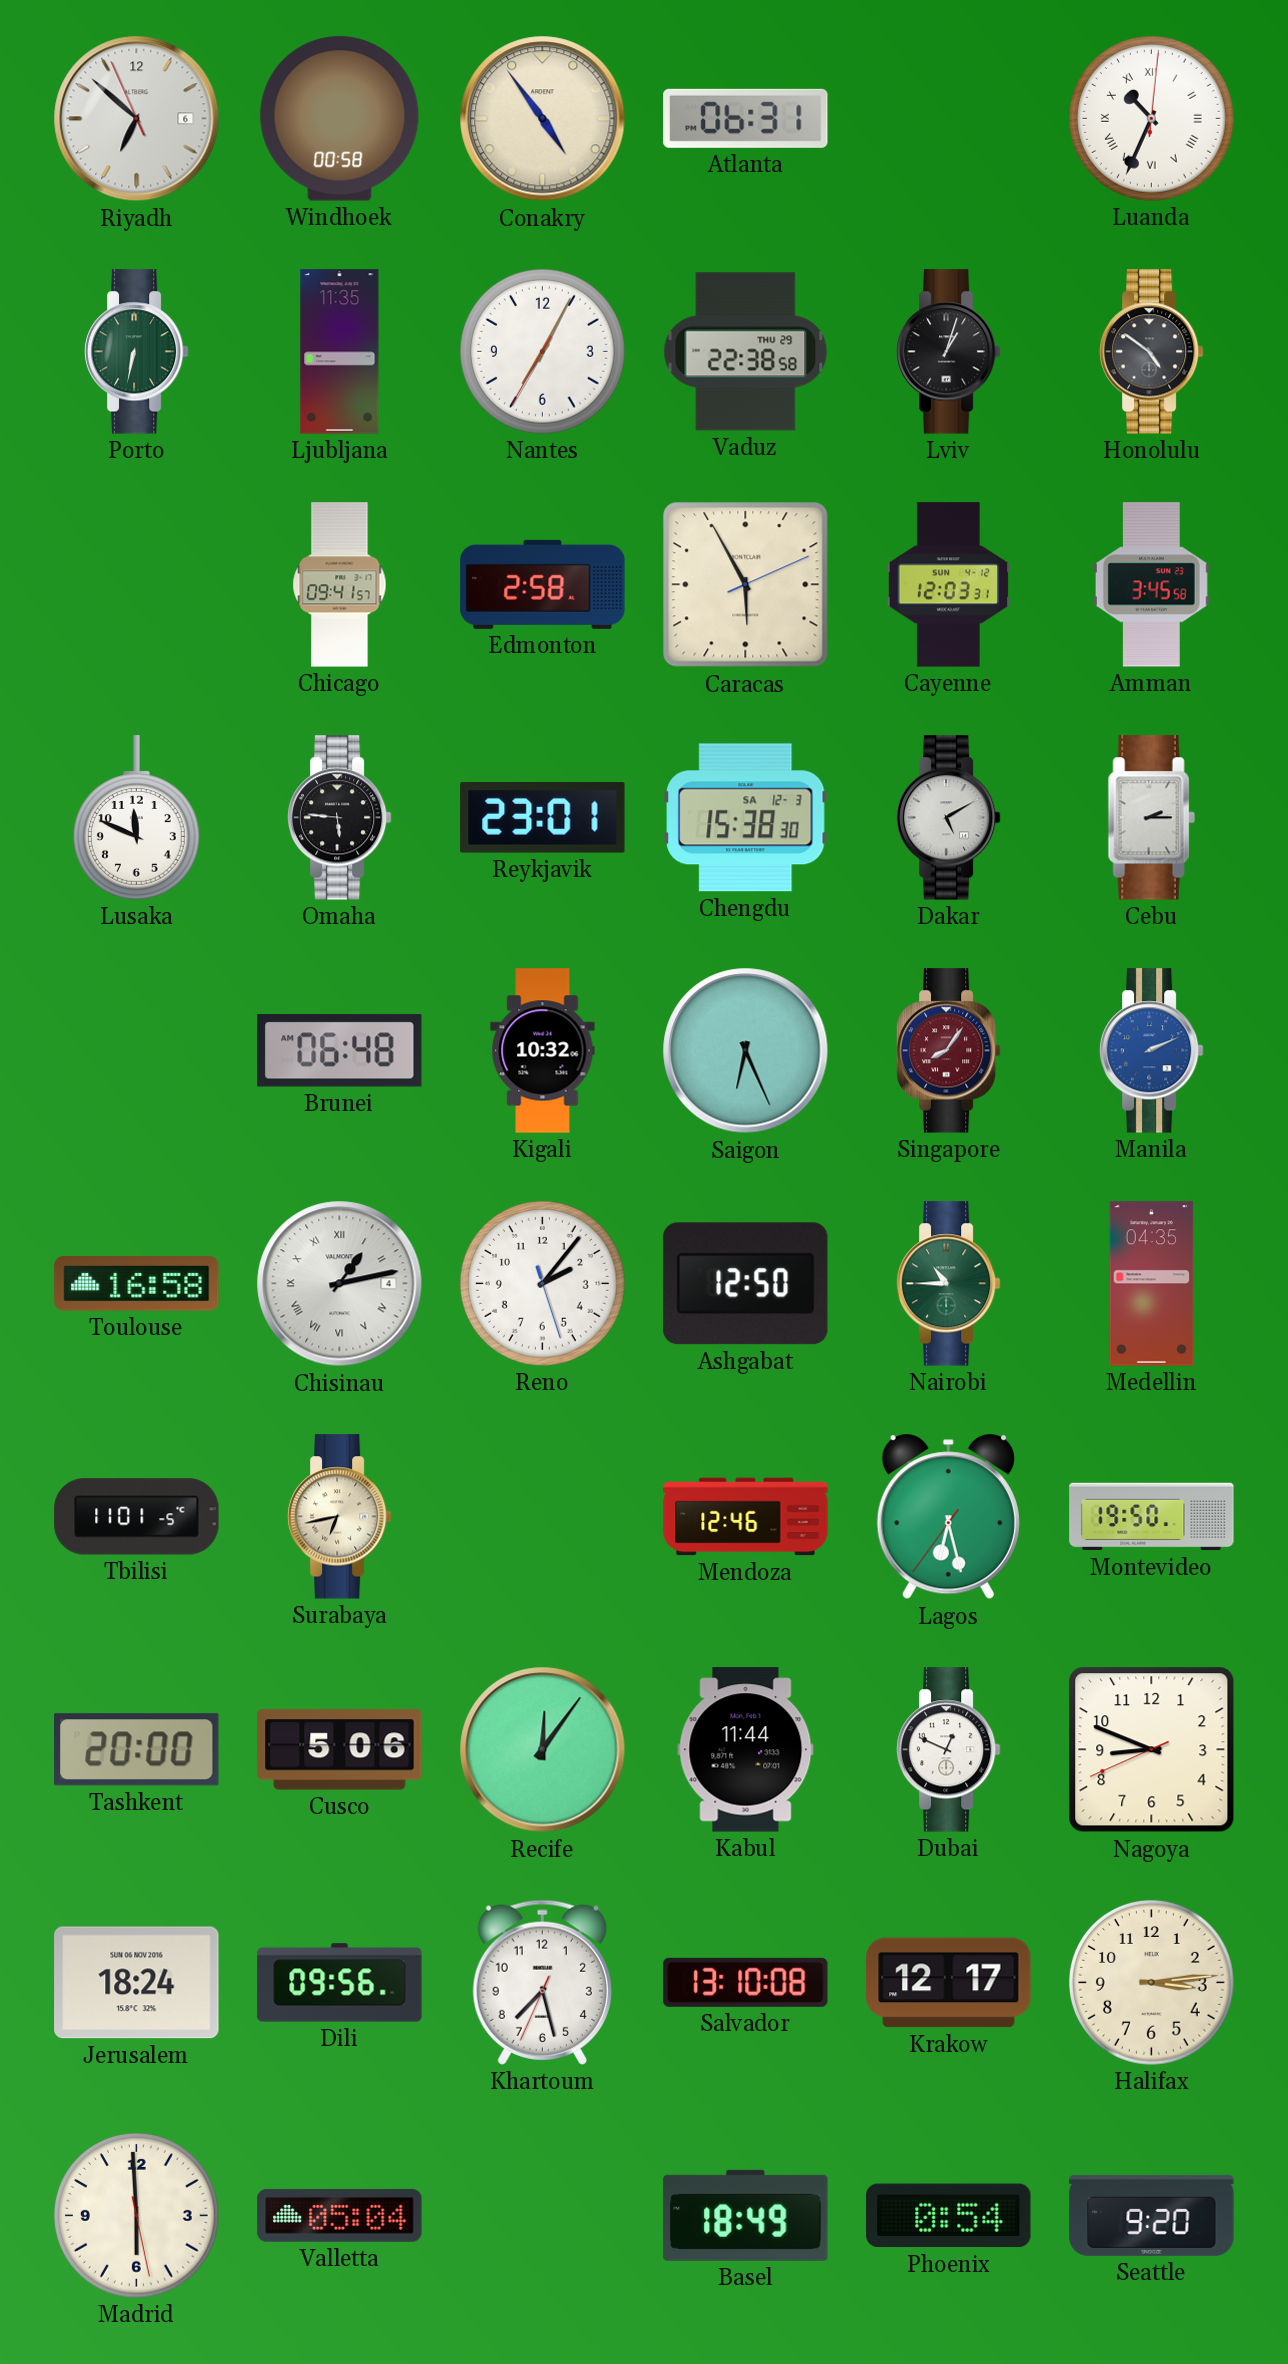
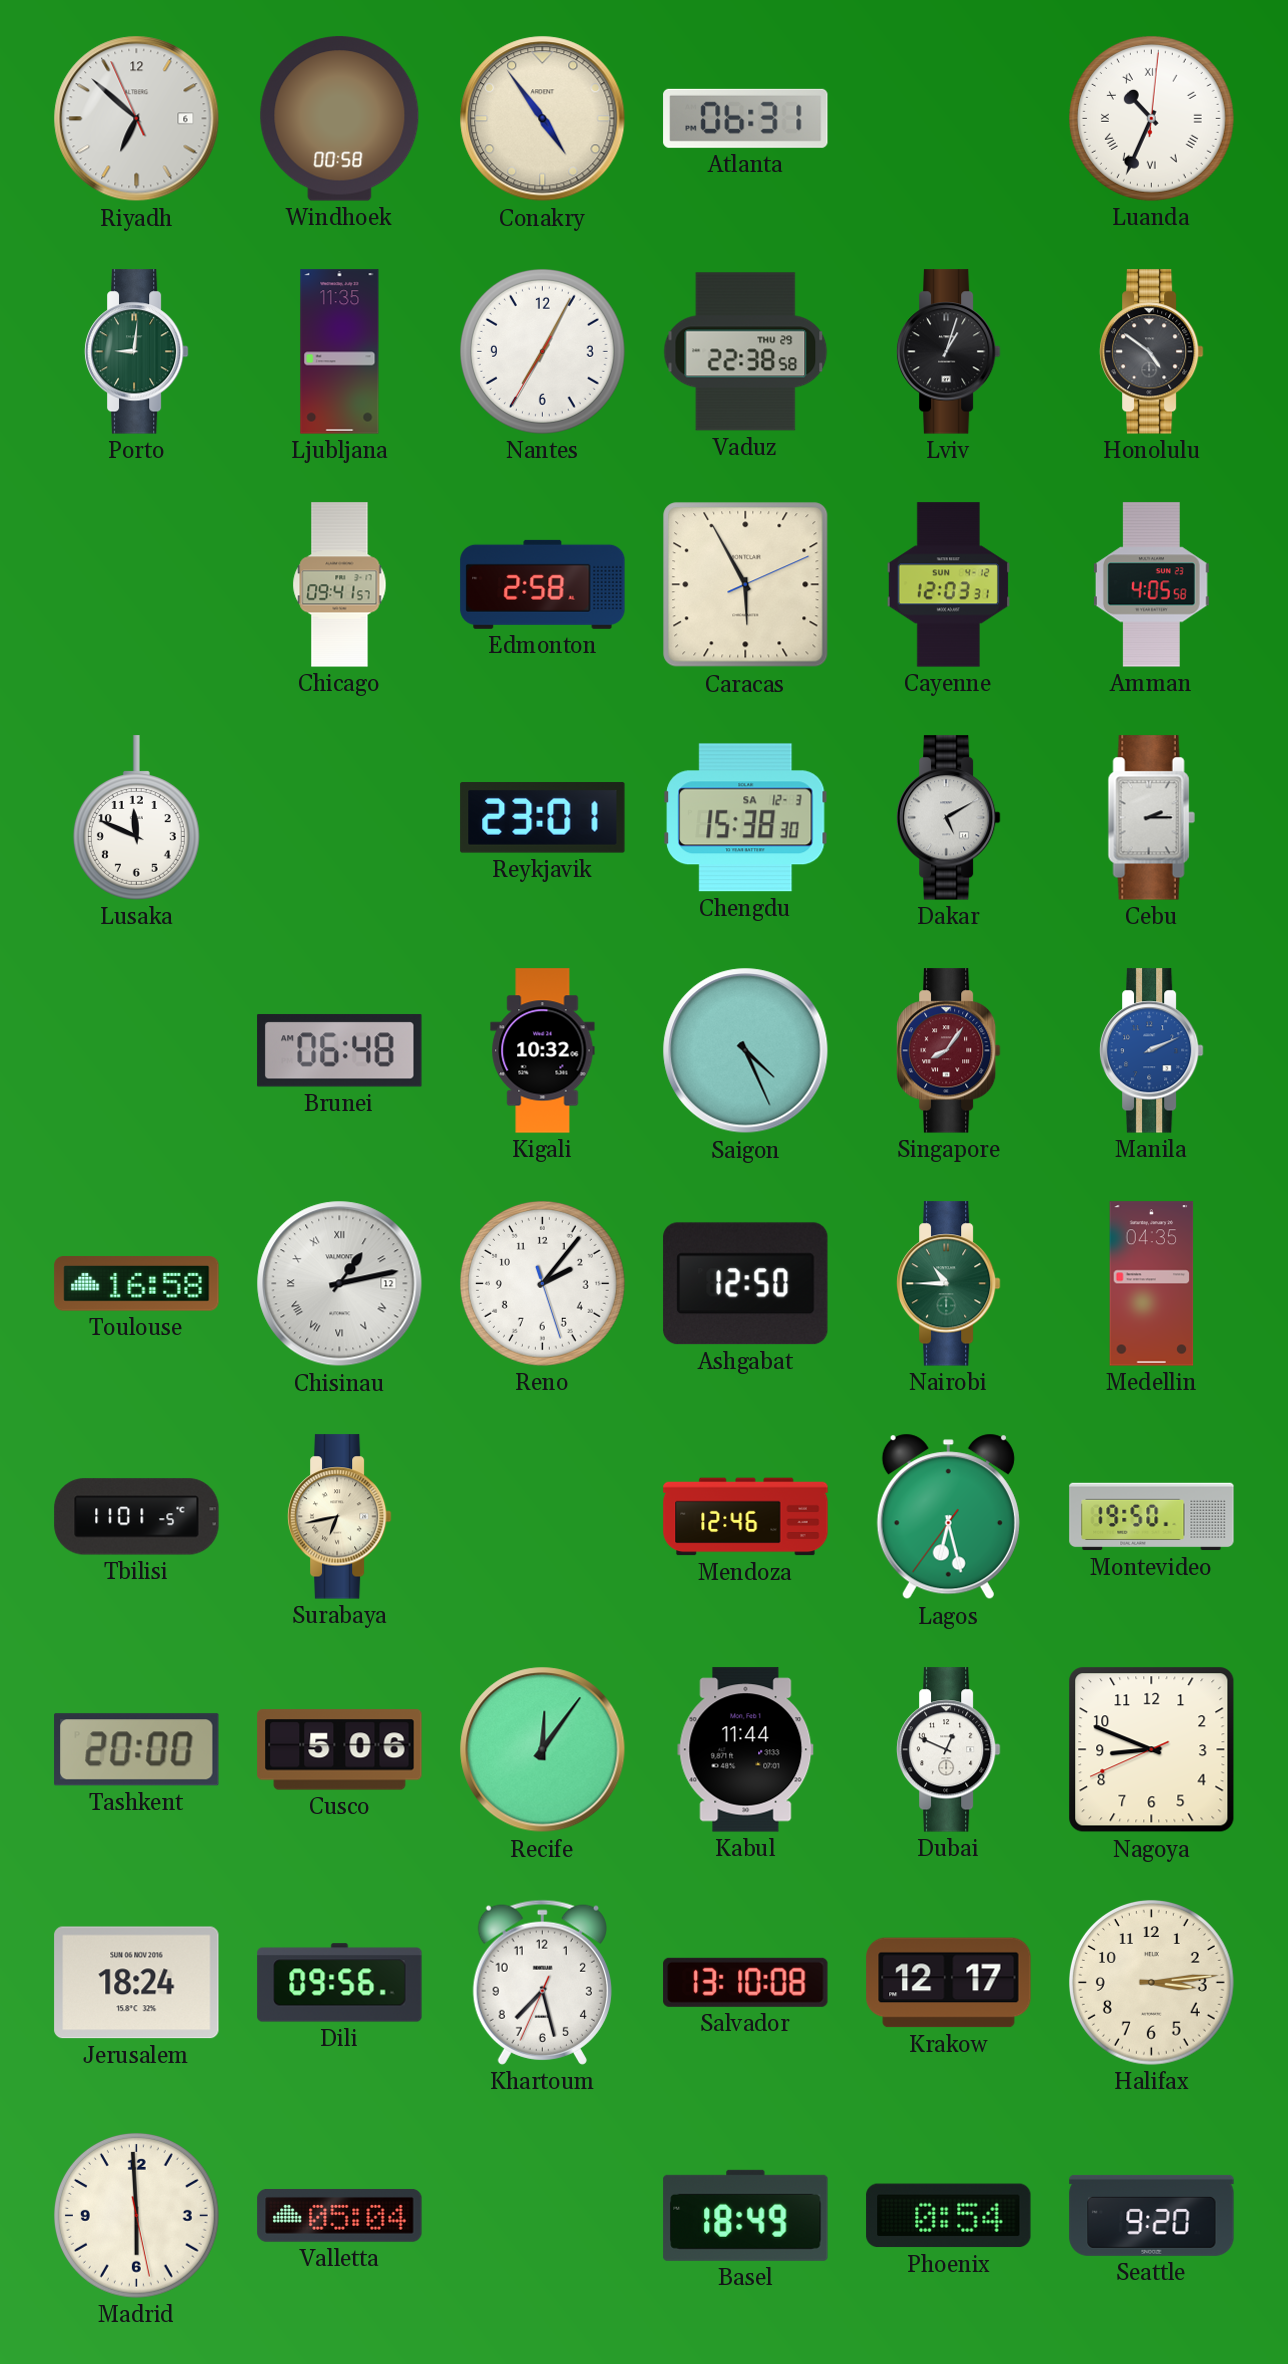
Porto: 6:32 -> 9:01
Amman: 3:45 -> 4:05
Omaha: 5:46 -> none
Saigon: 6:26 -> 4:26
Chisinau date: 4 -> 12
